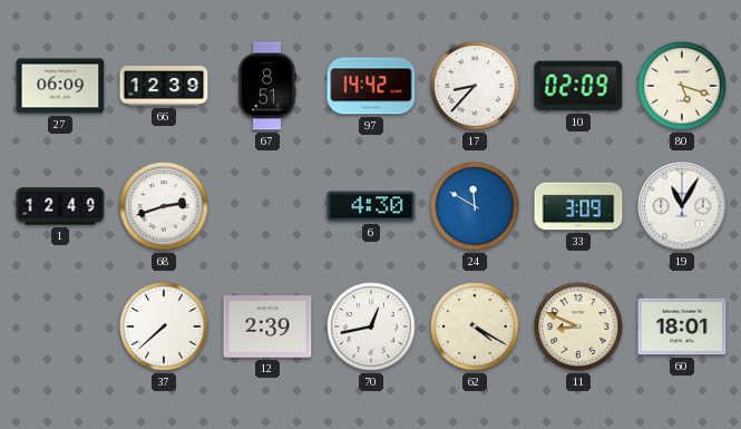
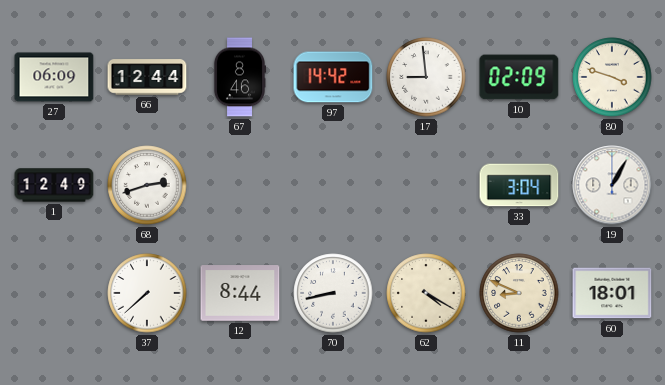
66: 12:39 -> 12:44
67: 8:51 -> 8:46
17: 8:37 -> 8:59
80: 5:18 -> 3:48
6: 4:30 -> none
24: 11:50 -> none
33: 3:09 -> 3:04
19: 11:05 -> 1:05
12: 2:39 -> 8:44
70: 12:43 -> 8:43
